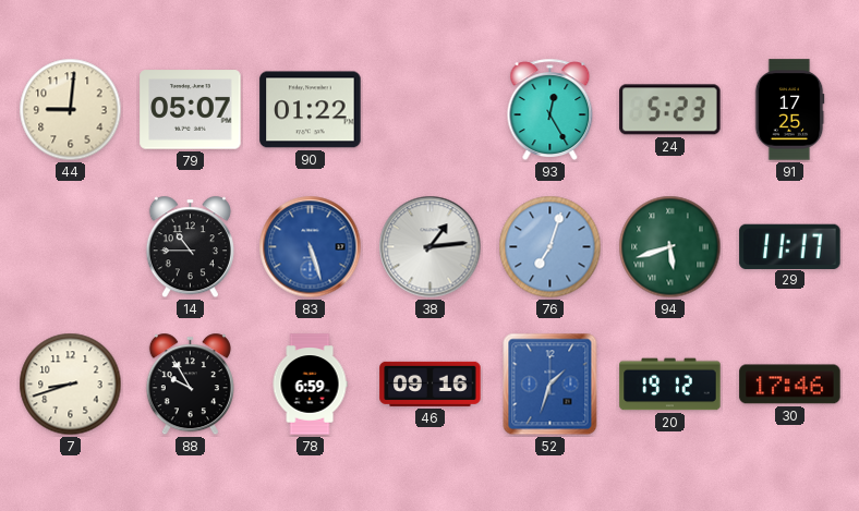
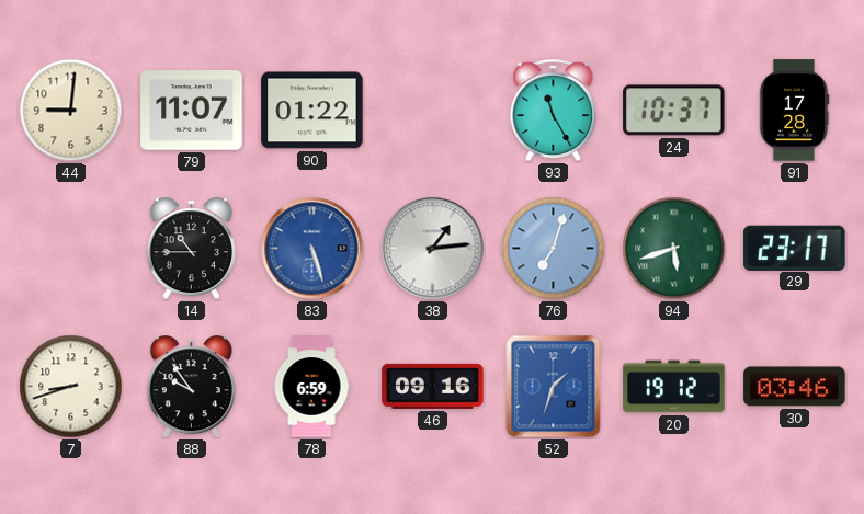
79: 05:07 -> 11:07
93: 12:25 -> 11:25
24: 5:23 -> 10:37
91: 17:25 -> 17:28
29: 11:17 -> 23:17
88: 9:55 -> 9:54
30: 17:46 -> 03:46
